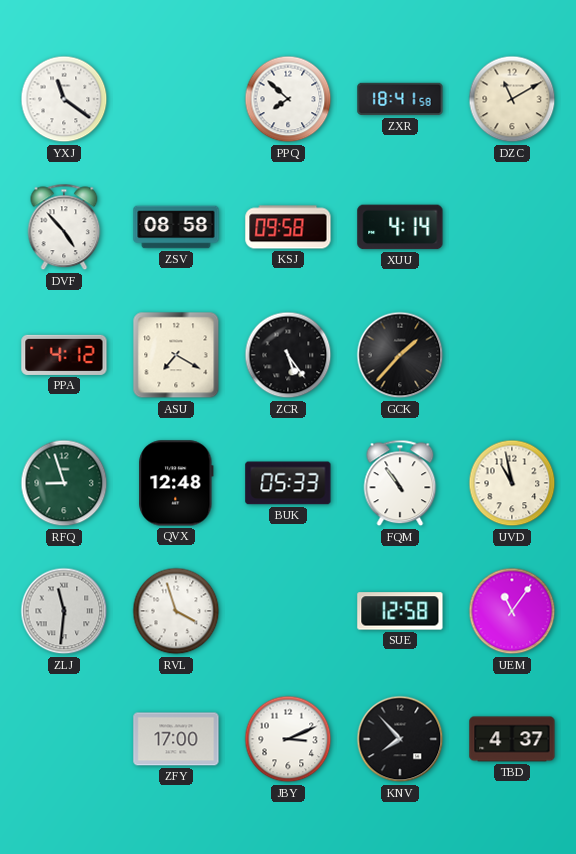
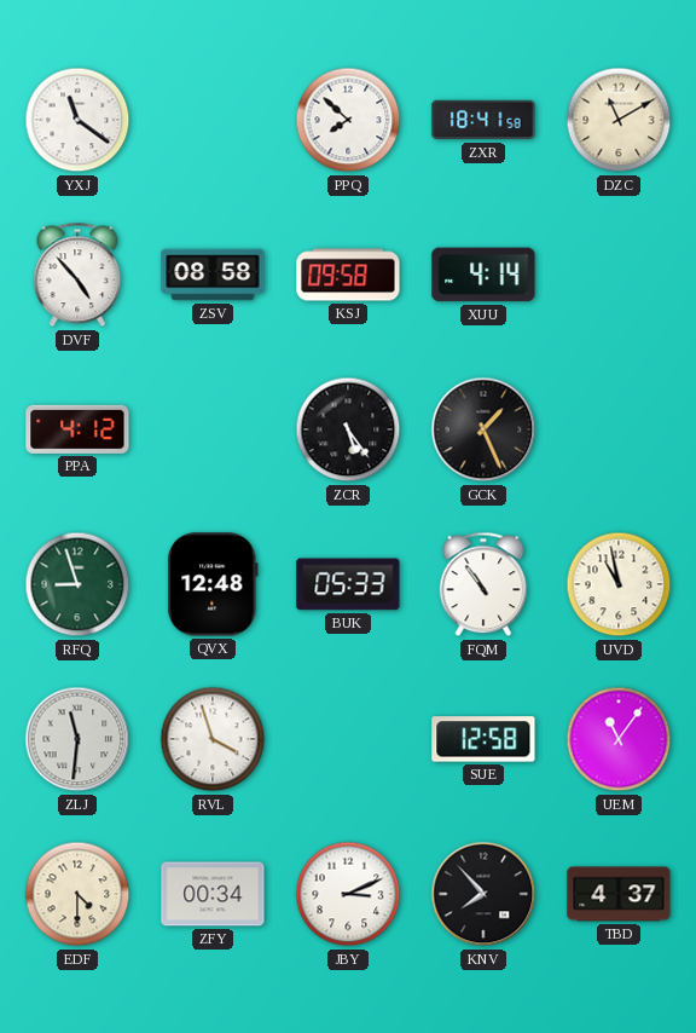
ASU: 7:20 -> none
GCK: 1:37 -> 1:26
EDF: none -> 4:30
ZFY: 17:00 -> 00:34
